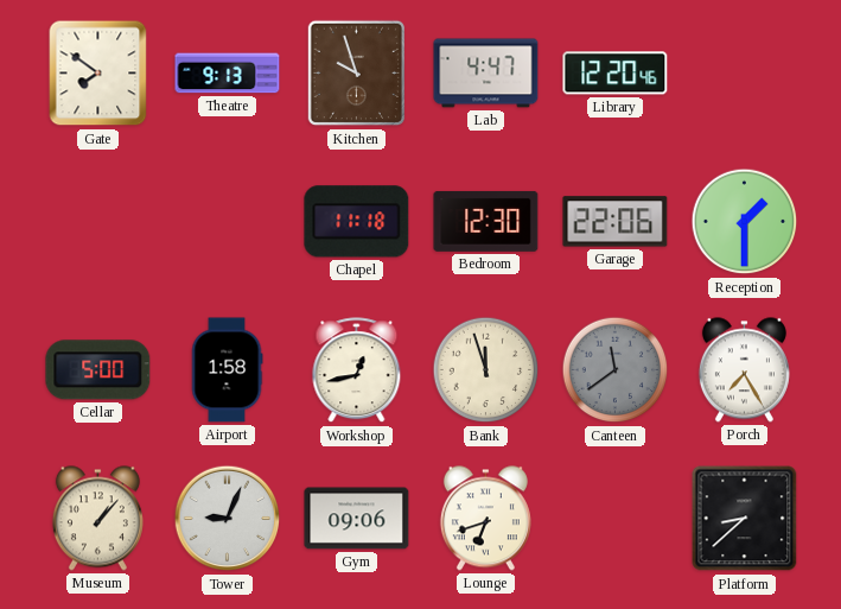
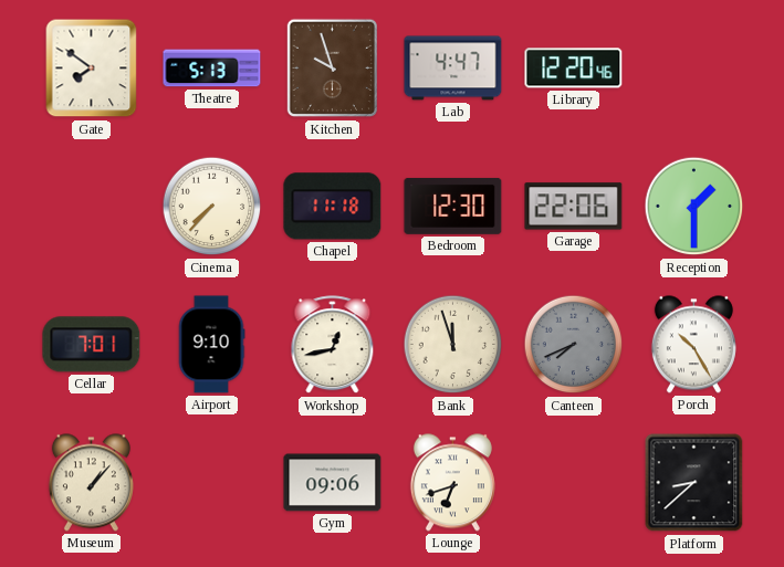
Theatre: 9:13 -> 5:13
Cinema: none -> 7:37
Cellar: 5:00 -> 7:01
Airport: 1:58 -> 9:10
Canteen: 11:39 -> 7:41
Porch: 7:25 -> 10:25
Tower: 9:04 -> none
